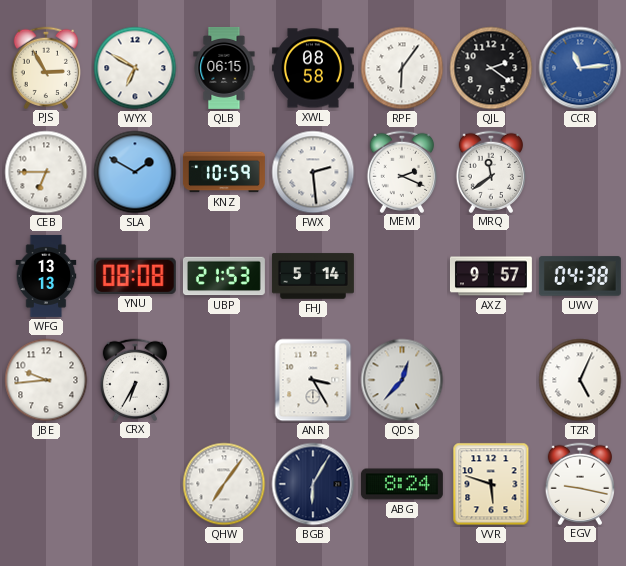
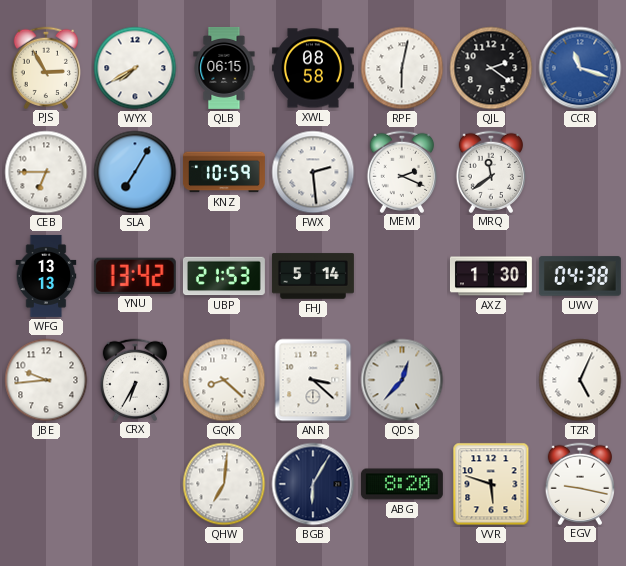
WYX: 6:50 -> 7:40
RPF: 6:06 -> 6:02
CCR: 11:14 -> 11:18
SLA: 1:50 -> 7:05
YNU: 08:08 -> 13:42
AXZ: 9:57 -> 1:30
GQK: none -> 8:22
ANR: 3:25 -> 3:22
QHW: 7:06 -> 7:01
ABG: 8:24 -> 8:20
